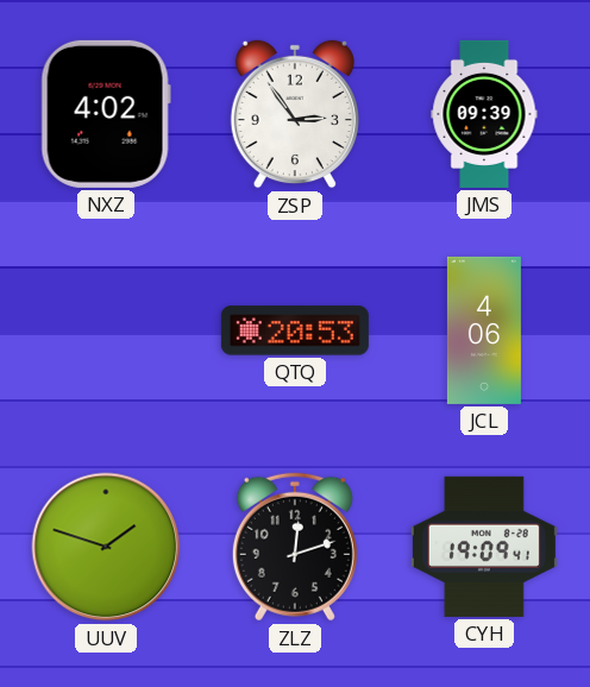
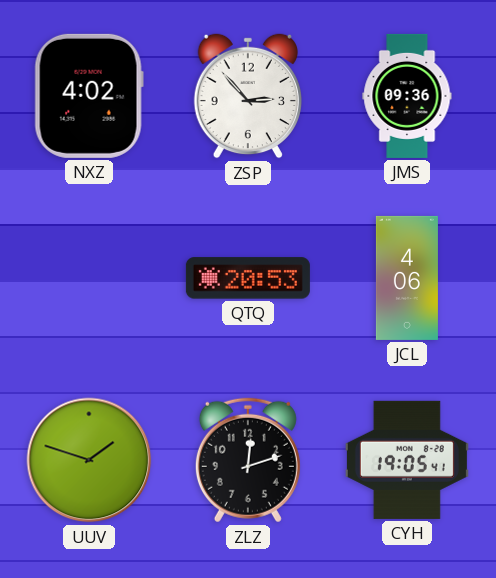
ZSP: 2:54 -> 2:53
JMS: 09:39 -> 09:36
CYH: 19:09 -> 19:05
